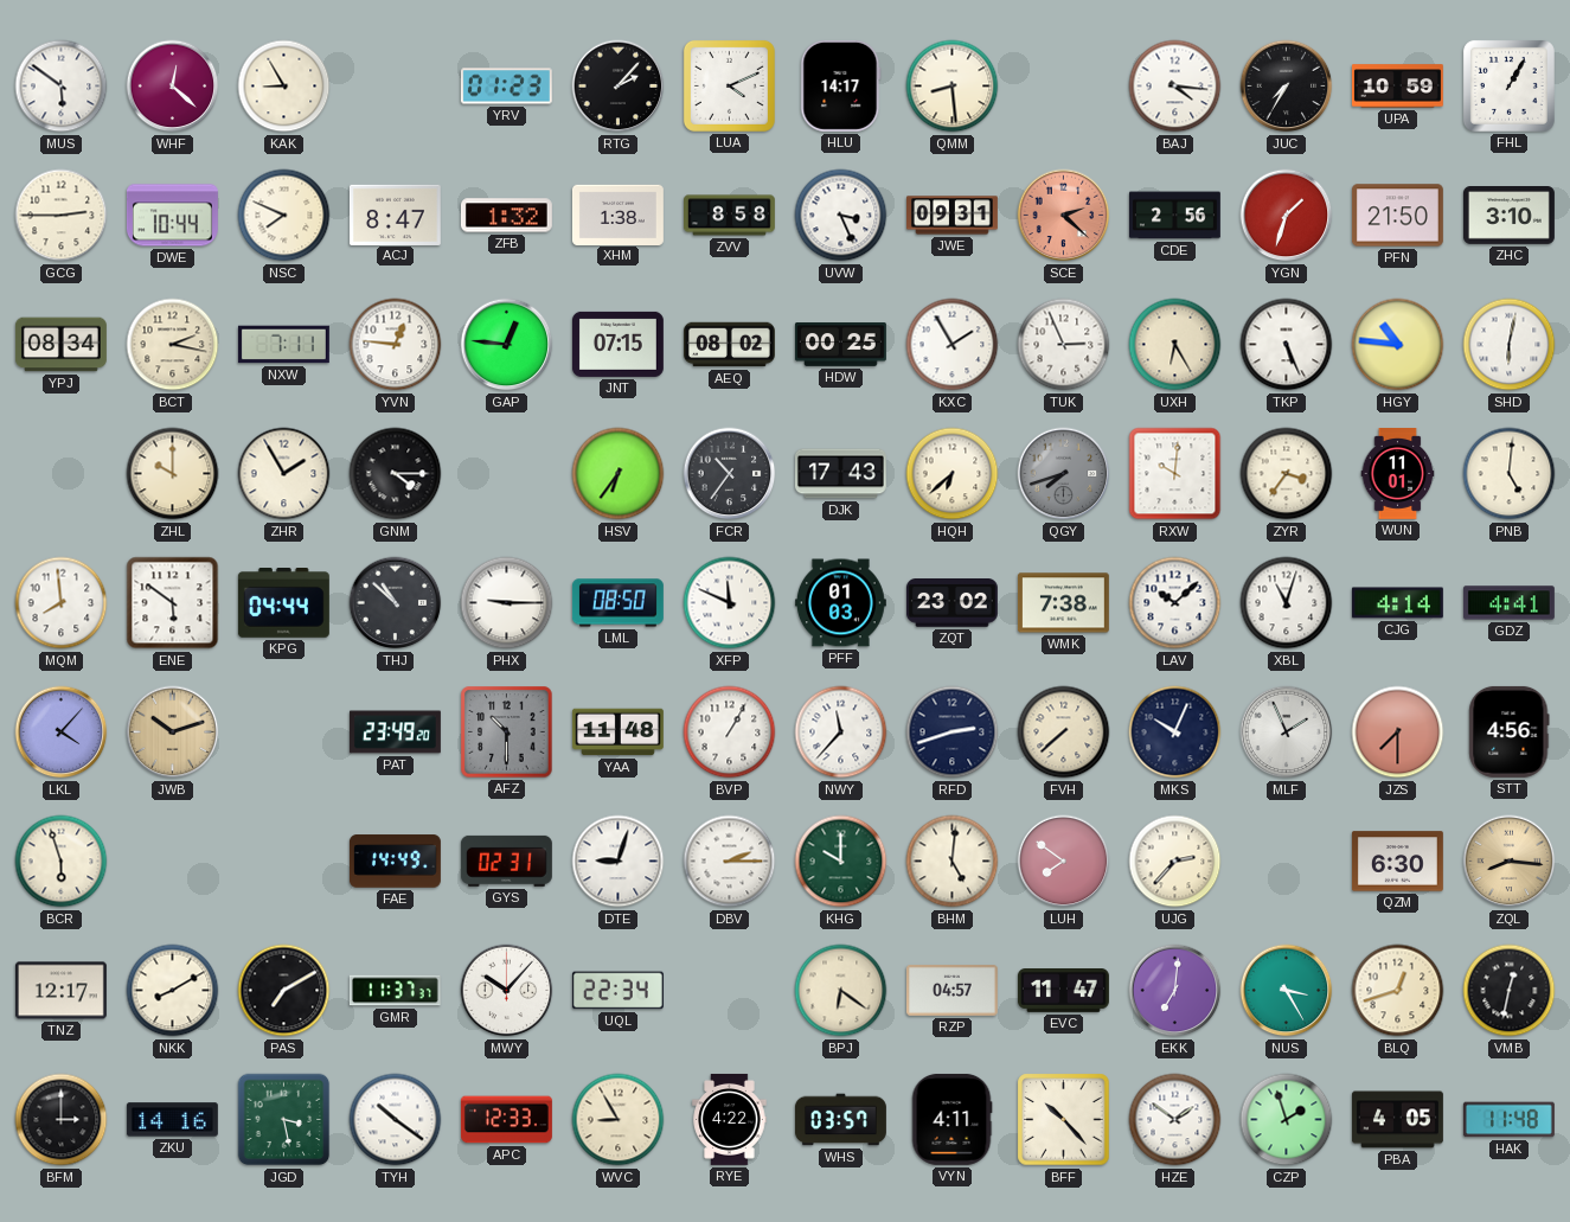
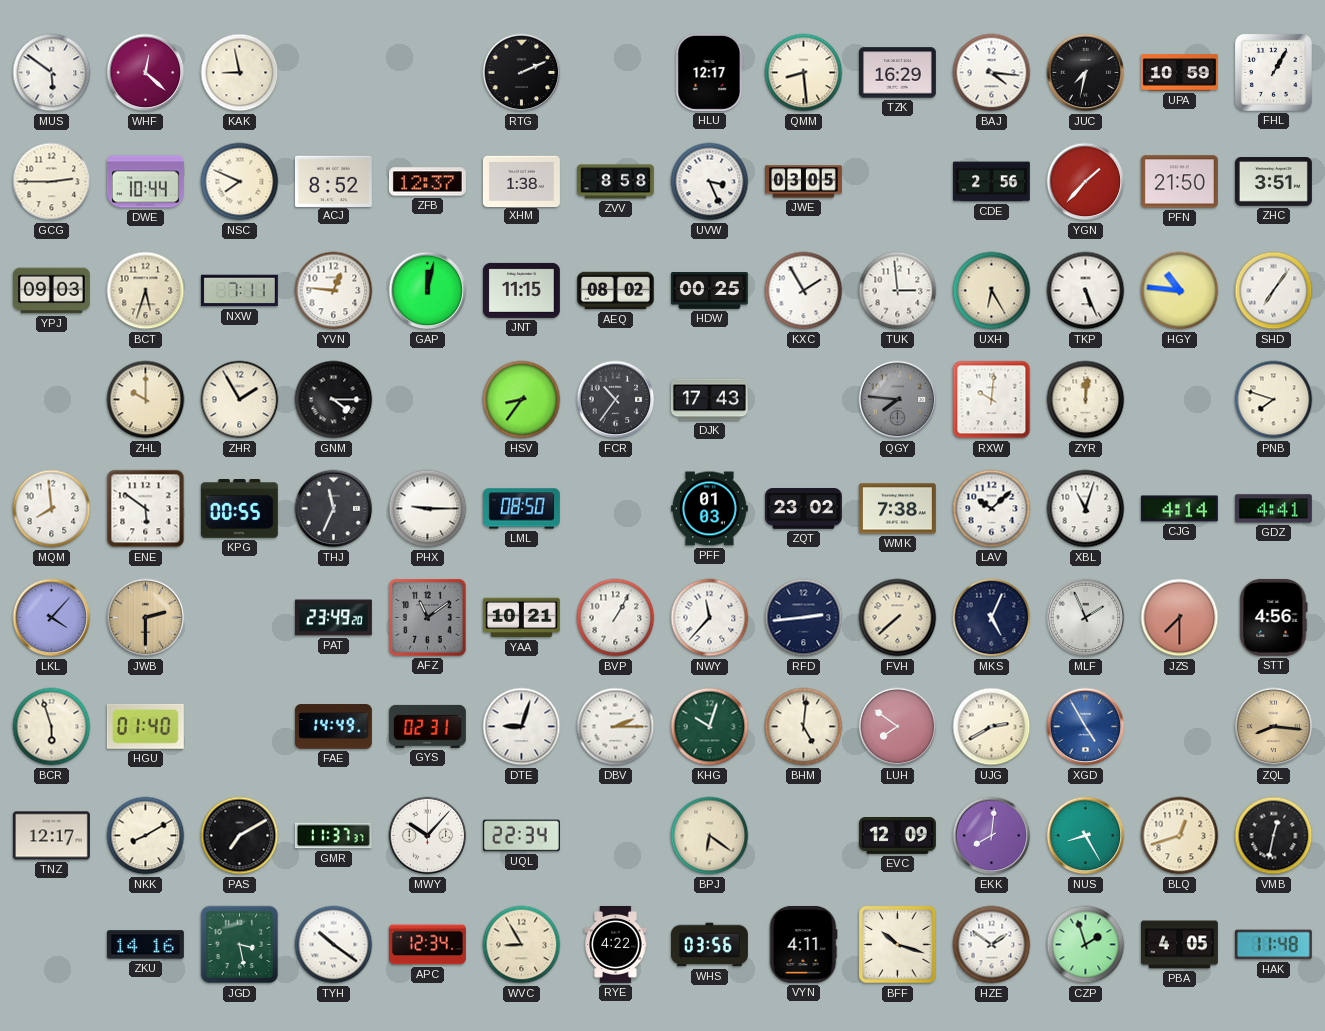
KAK: 8:55 -> 8:58
YRV: 01:23 -> none
RTG: 2:07 -> 2:11
LUA: 4:11 -> none
HLU: 14:17 -> 12:17
TZK: none -> 16:29
JUC: 7:35 -> 7:32
ACJ: 8:47 -> 8:52
ZFB: 1:32 -> 12:37
JWE: 09:31 -> 03:05
SCE: 2:22 -> none
YGN: 1:33 -> 1:37
ZHC: 3:10 -> 3:51
YPJ: 08:34 -> 09:03
BCT: 2:17 -> 5:33
GAP: 12:46 -> 12:02
JNT: 07:15 -> 11:15
TUK: 2:56 -> 2:59
SHD: 6:02 -> 7:06
HSV: 6:36 -> 8:36
HQH: 6:38 -> none
QGY: 7:42 -> 7:46
ZYR: 3:36 -> 12:01
WUN: 11:01 -> none
PNB: 5:01 -> 7:48
KPG: 04:44 -> 00:55
THJ: 10:52 -> 11:34
XFP: 11:49 -> none
JWB: 10:12 -> 2:30
AFZ: 10:30 -> 11:09
YAA: 11:48 -> 10:21
RFD: 2:42 -> 2:44
MKS: 10:04 -> 5:04
HGU: none -> 01:40
KHG: 10:00 -> 10:03
UJG: 2:37 -> 2:40
XGD: none -> 4:55
QZM: 6:30 -> none
RZP: 04:57 -> none
EVC: 11:47 -> 12:09
EKK: 7:01 -> 8:01
NUS: 3:25 -> 8:25
BFM: 3:00 -> none
APC: 12:33 -> 12:34
WHS: 03:57 -> 03:56
BFF: 10:23 -> 10:18
